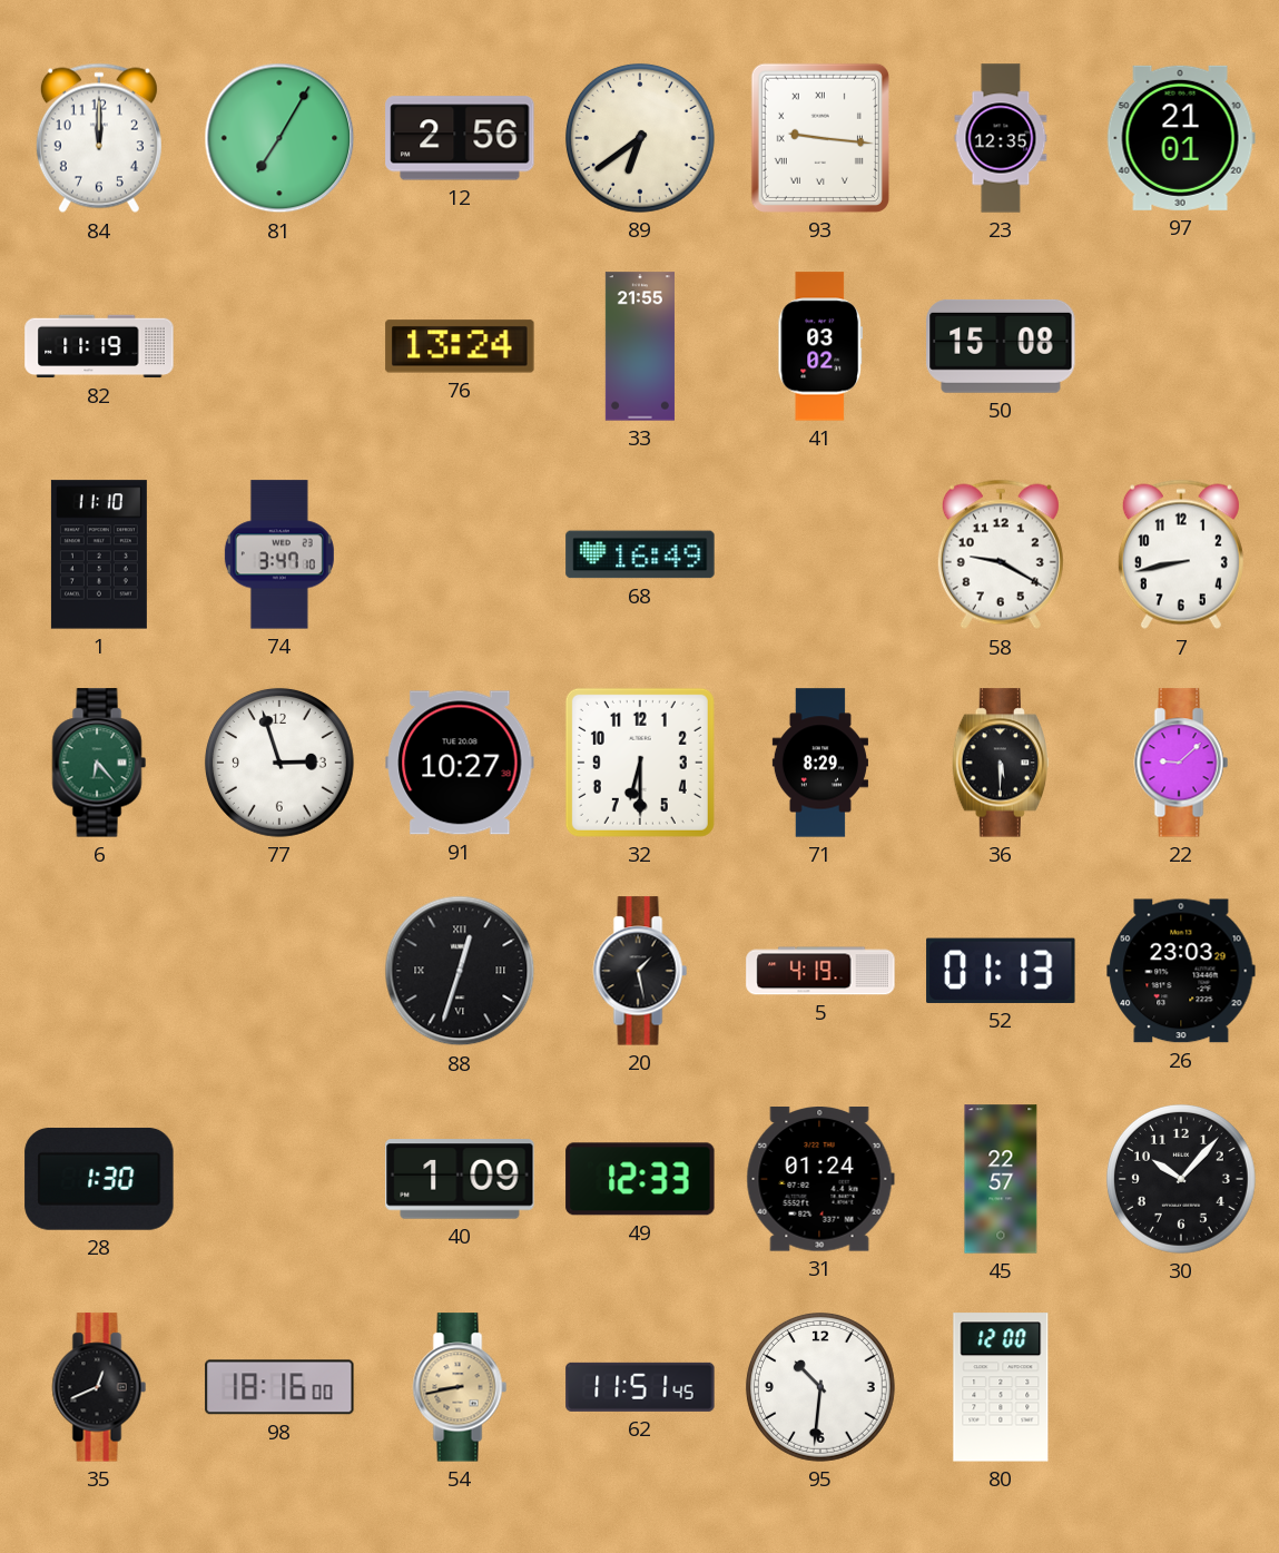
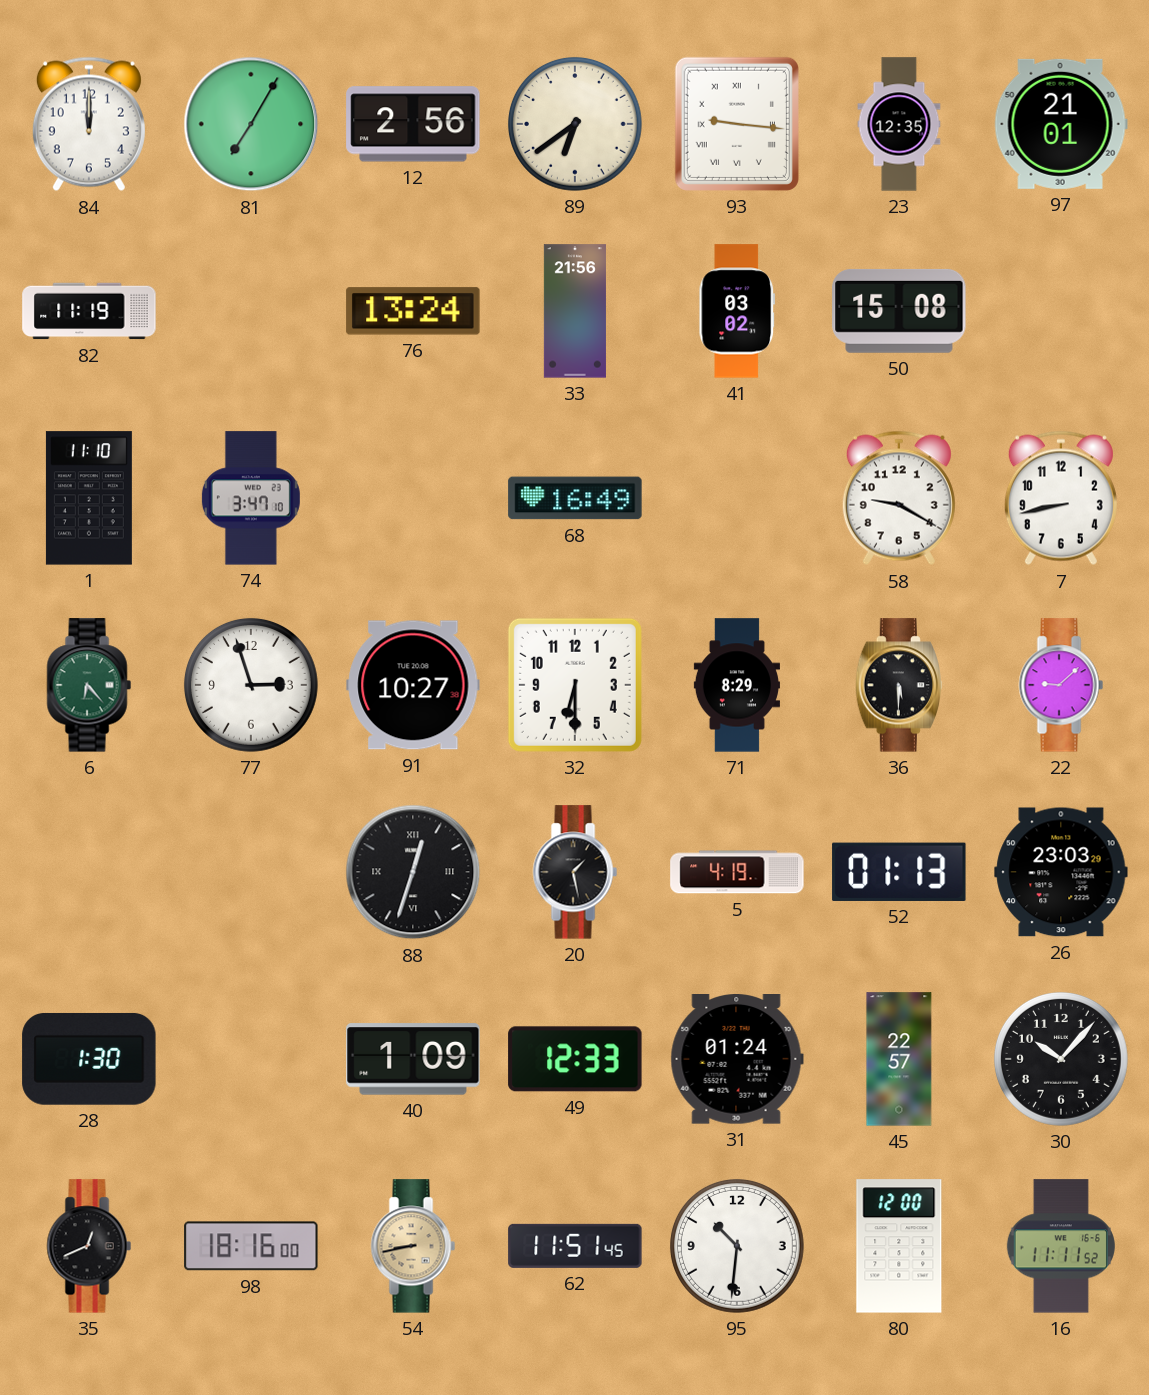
33: 21:55 -> 21:56
16: none -> 11:11
